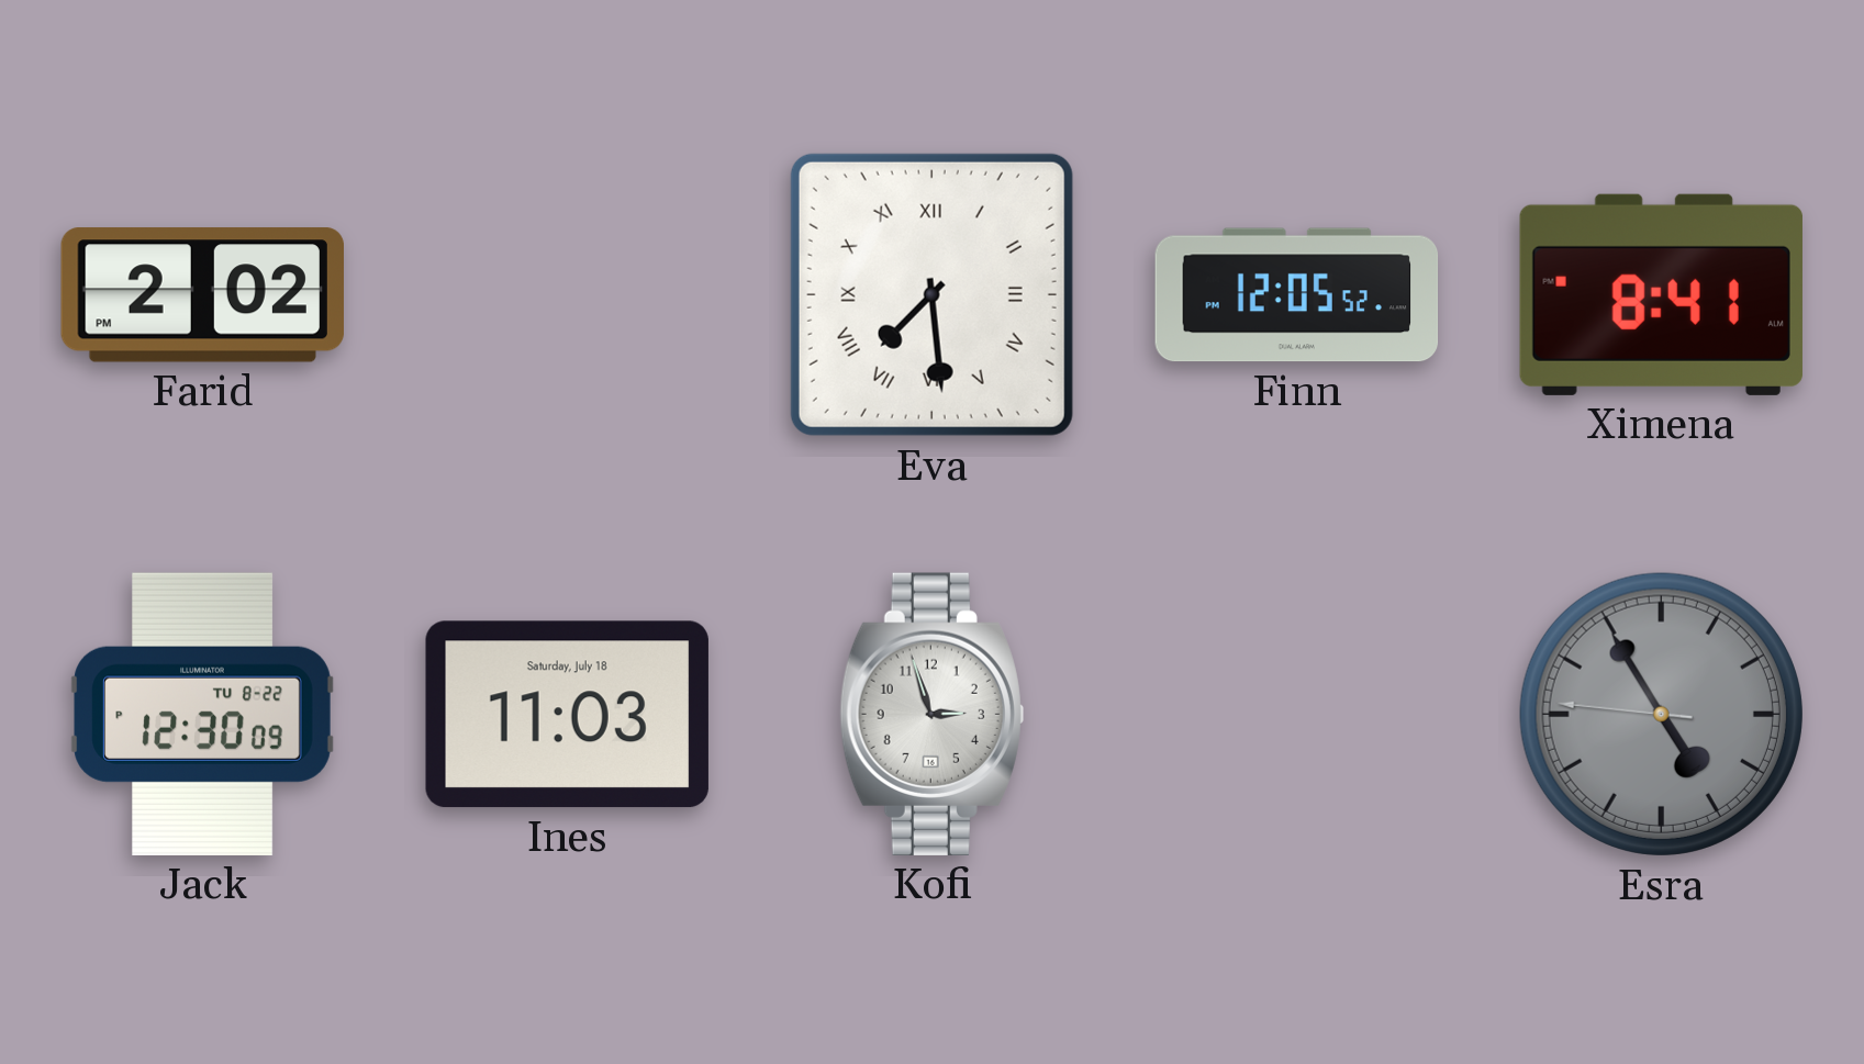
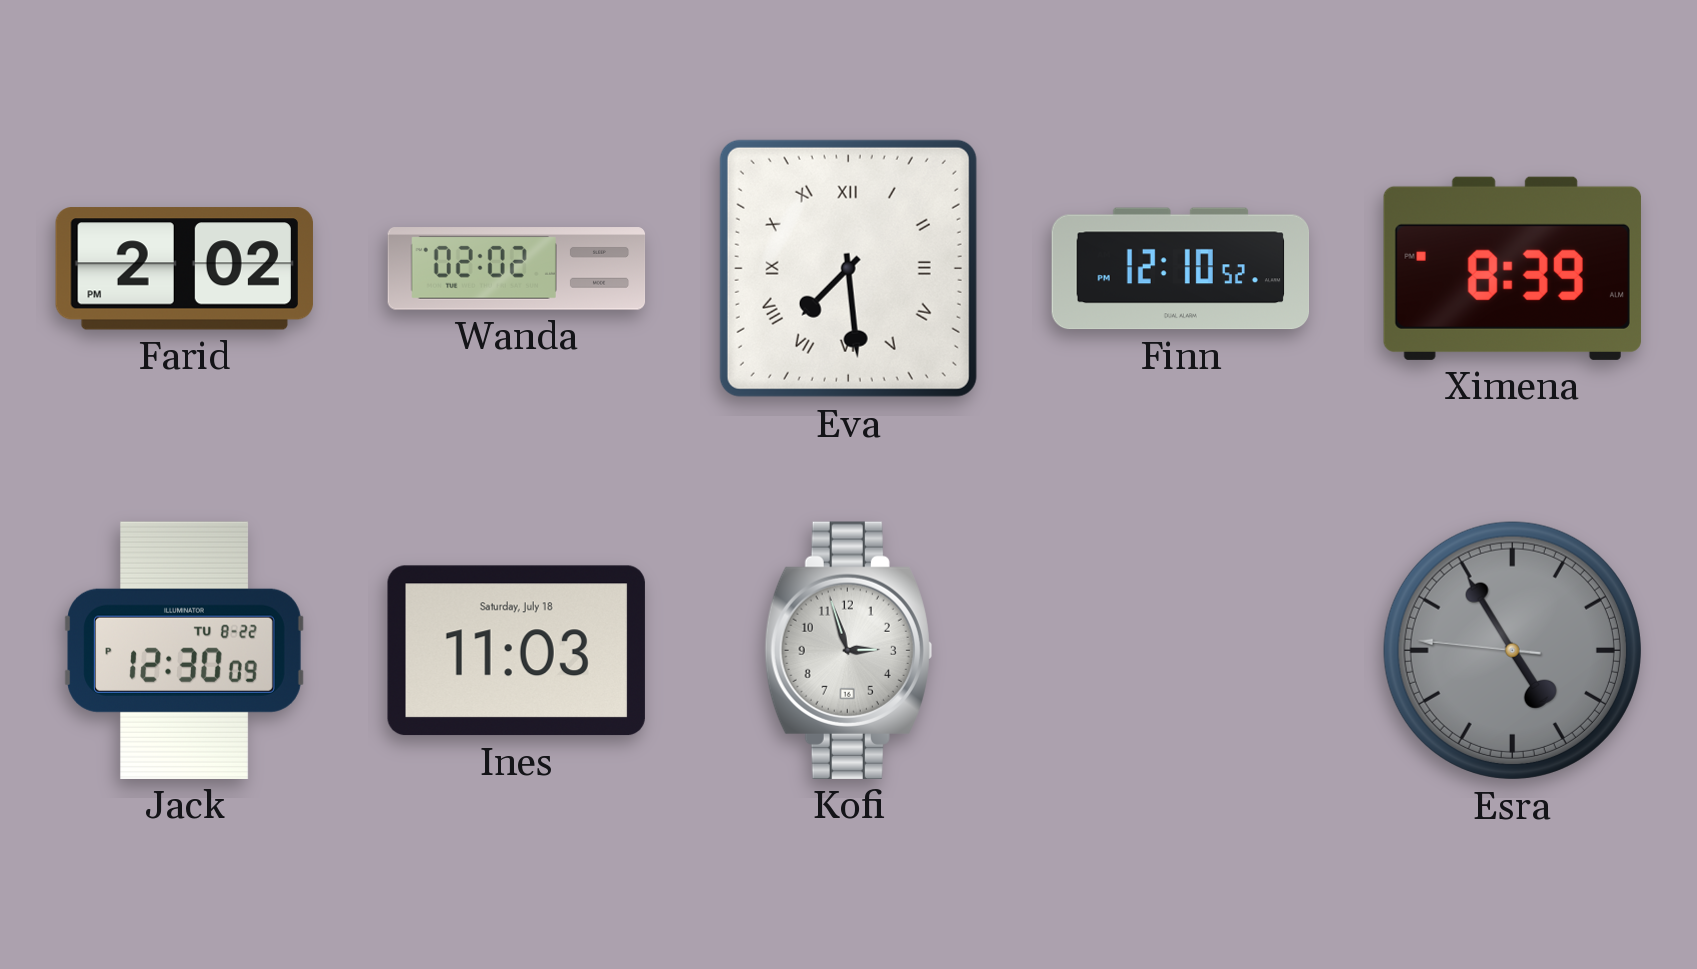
Wanda: none -> 02:02
Finn: 12:05 -> 12:10
Ximena: 8:41 -> 8:39
